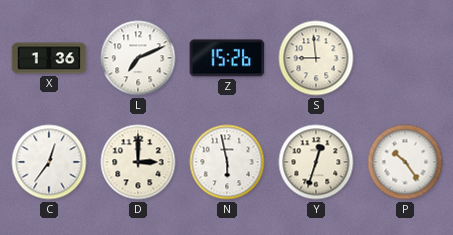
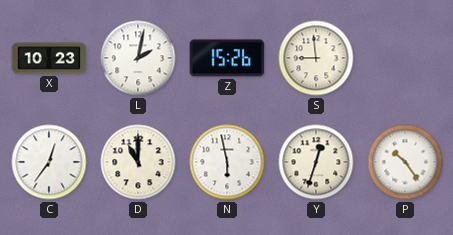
X: 1:36 -> 10:23
L: 7:11 -> 2:02
D: 3:00 -> 11:00
